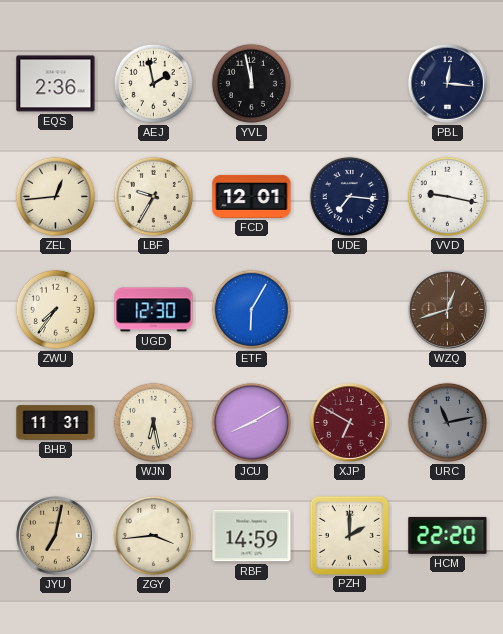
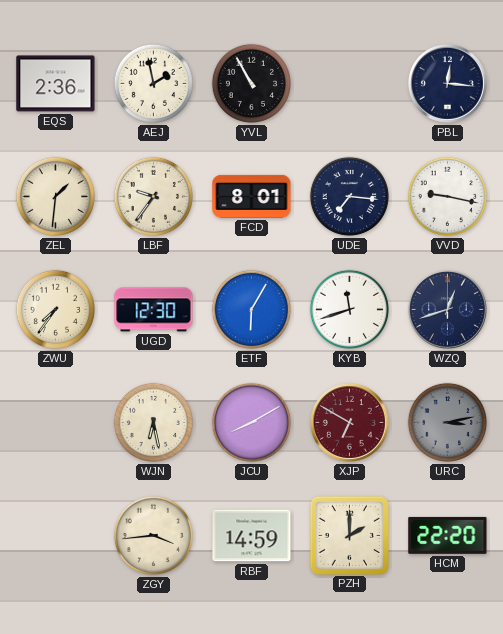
YVL: 11:58 -> 10:55
ZEL: 12:44 -> 1:31
LBF: 9:35 -> 9:36
FCD: 12:01 -> 8:01
KYB: none -> 11:42
WZQ dial: brown -> navy
BHB: 11:31 -> none
URC: 11:13 -> 3:13
JYU: 7:02 -> none
